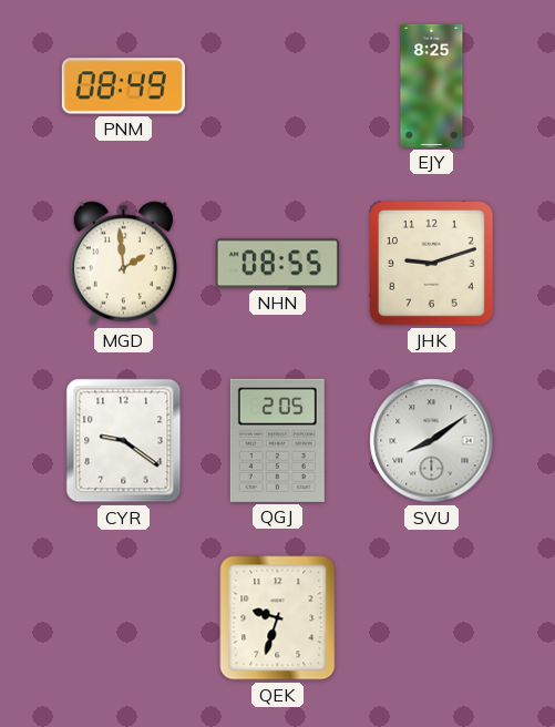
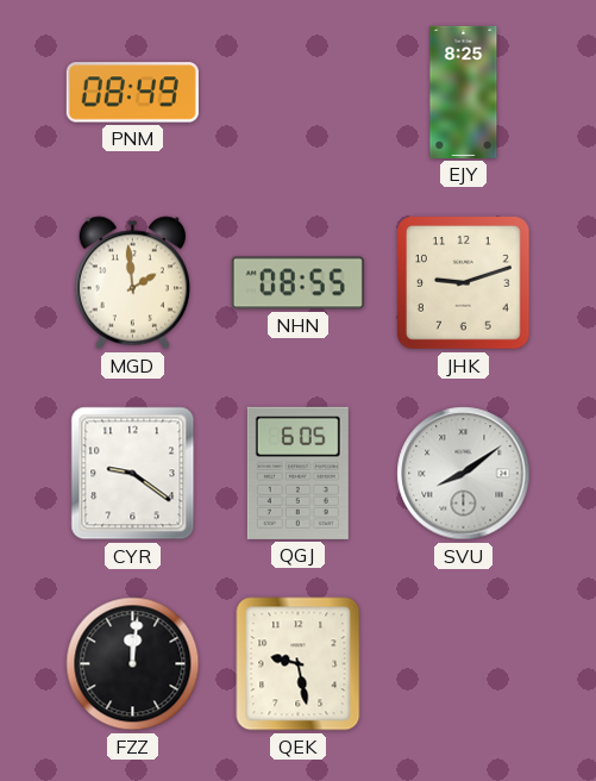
QGJ: 2:05 -> 6:05
FZZ: none -> 12:01
QEK: 9:33 -> 9:28
